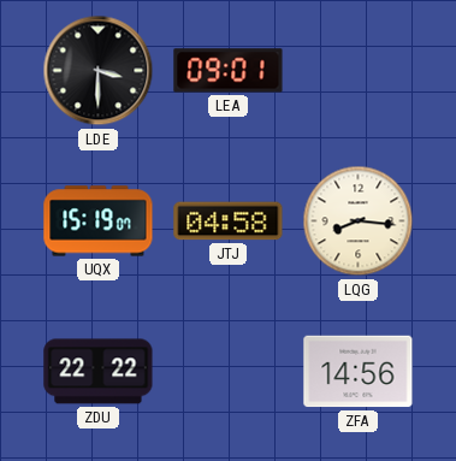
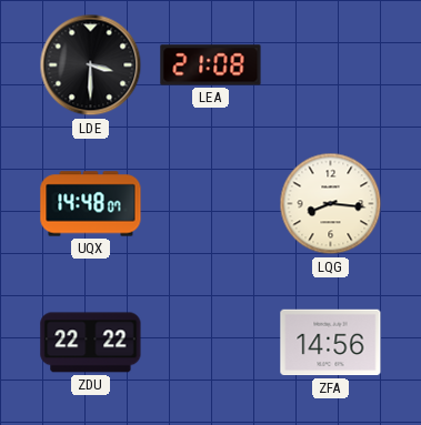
LEA: 09:01 -> 21:08
UQX: 15:19 -> 14:48
JTJ: 04:58 -> none
